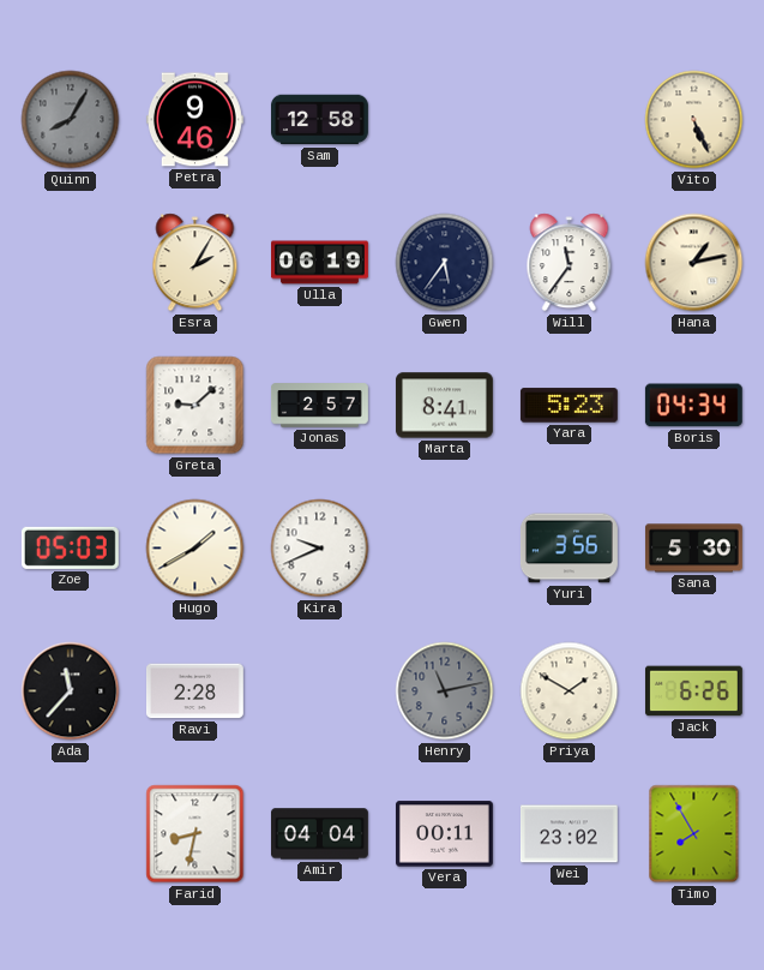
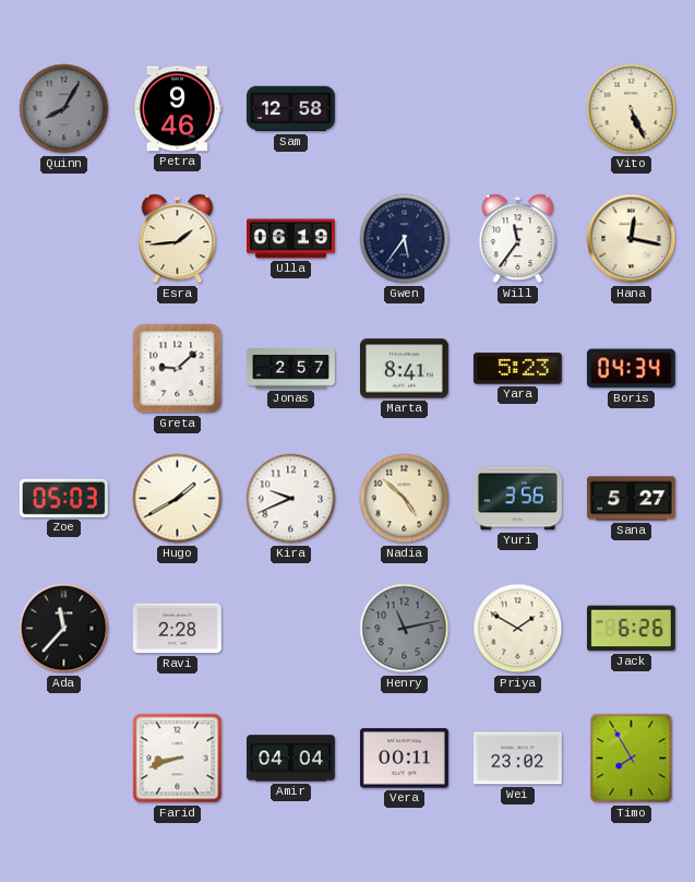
Esra: 2:05 -> 1:44
Hana: 1:13 -> 12:17
Nadia: none -> 4:52
Sana: 5:30 -> 5:27
Farid: 8:32 -> 8:42
